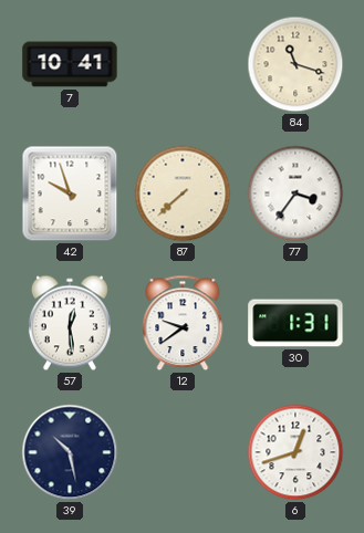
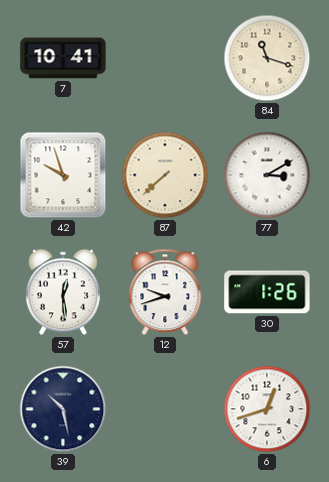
77: 3:36 -> 3:10
12: 9:39 -> 9:42
30: 1:31 -> 1:26
